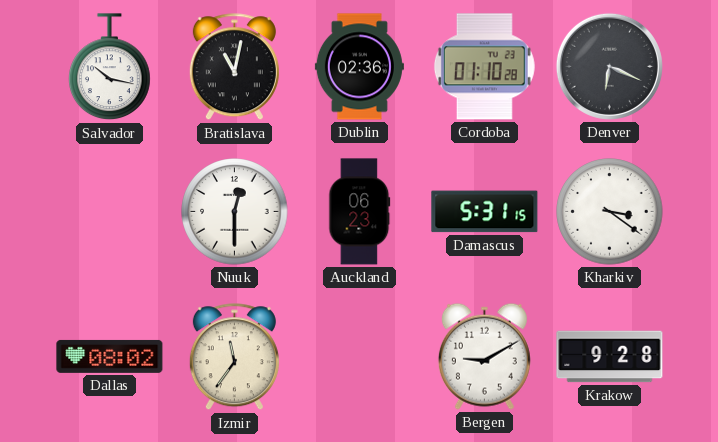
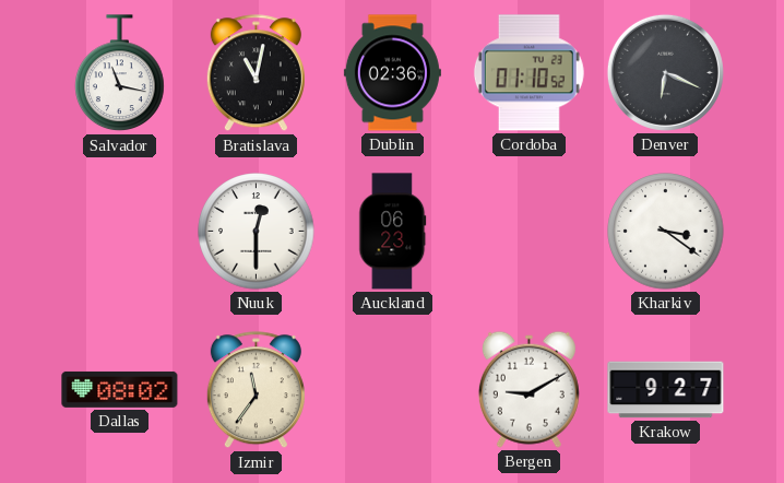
Salvador: 10:17 -> 11:17
Cordoba: 01:10:28 -> 01:10:52
Damascus: 5:31 -> none
Krakow: 9:28 -> 9:27
